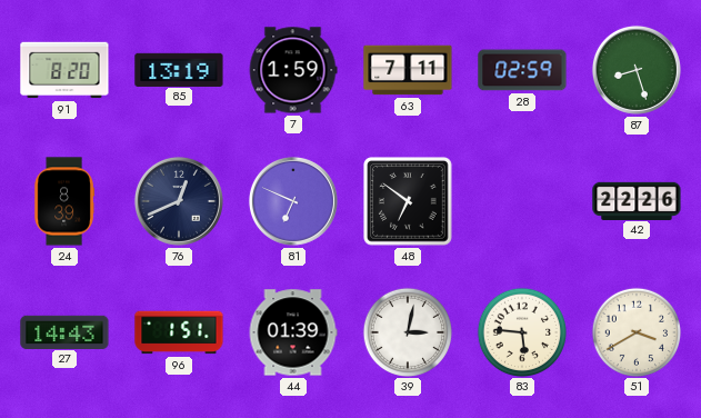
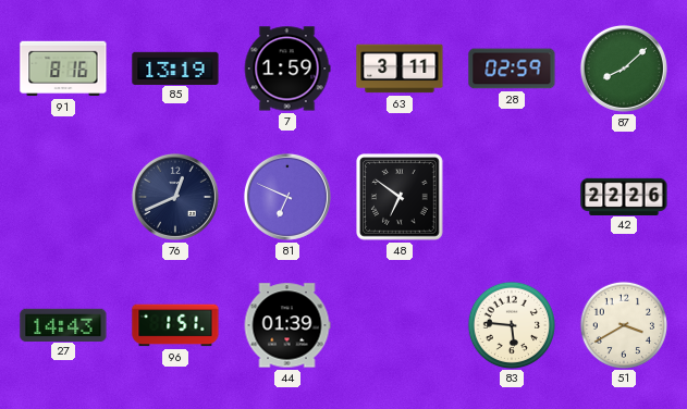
91: 8:20 -> 8:16
63: 7:11 -> 3:11
87: 8:27 -> 8:08
24: 8:39 -> none
39: 3:02 -> none
